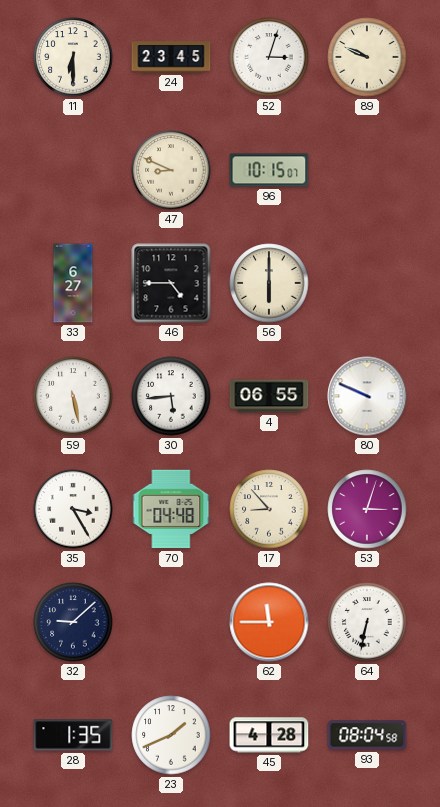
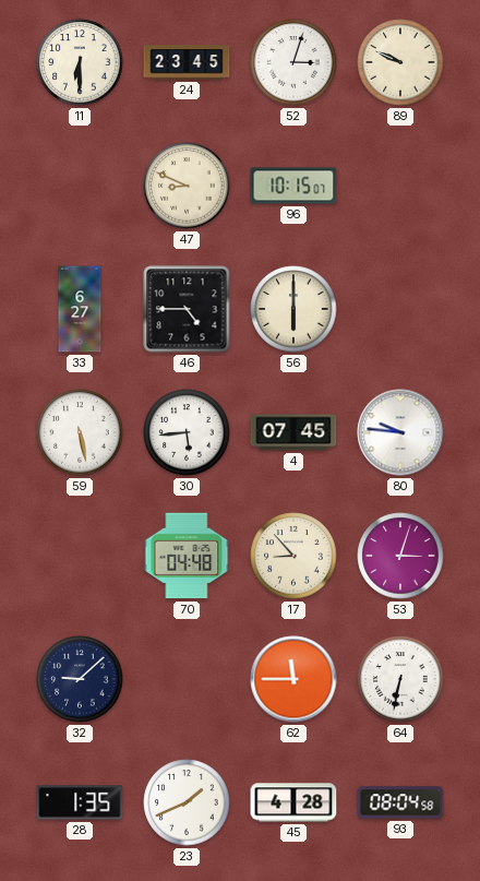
4: 06:55 -> 07:45
80: 9:49 -> 9:46
35: 3:25 -> none
